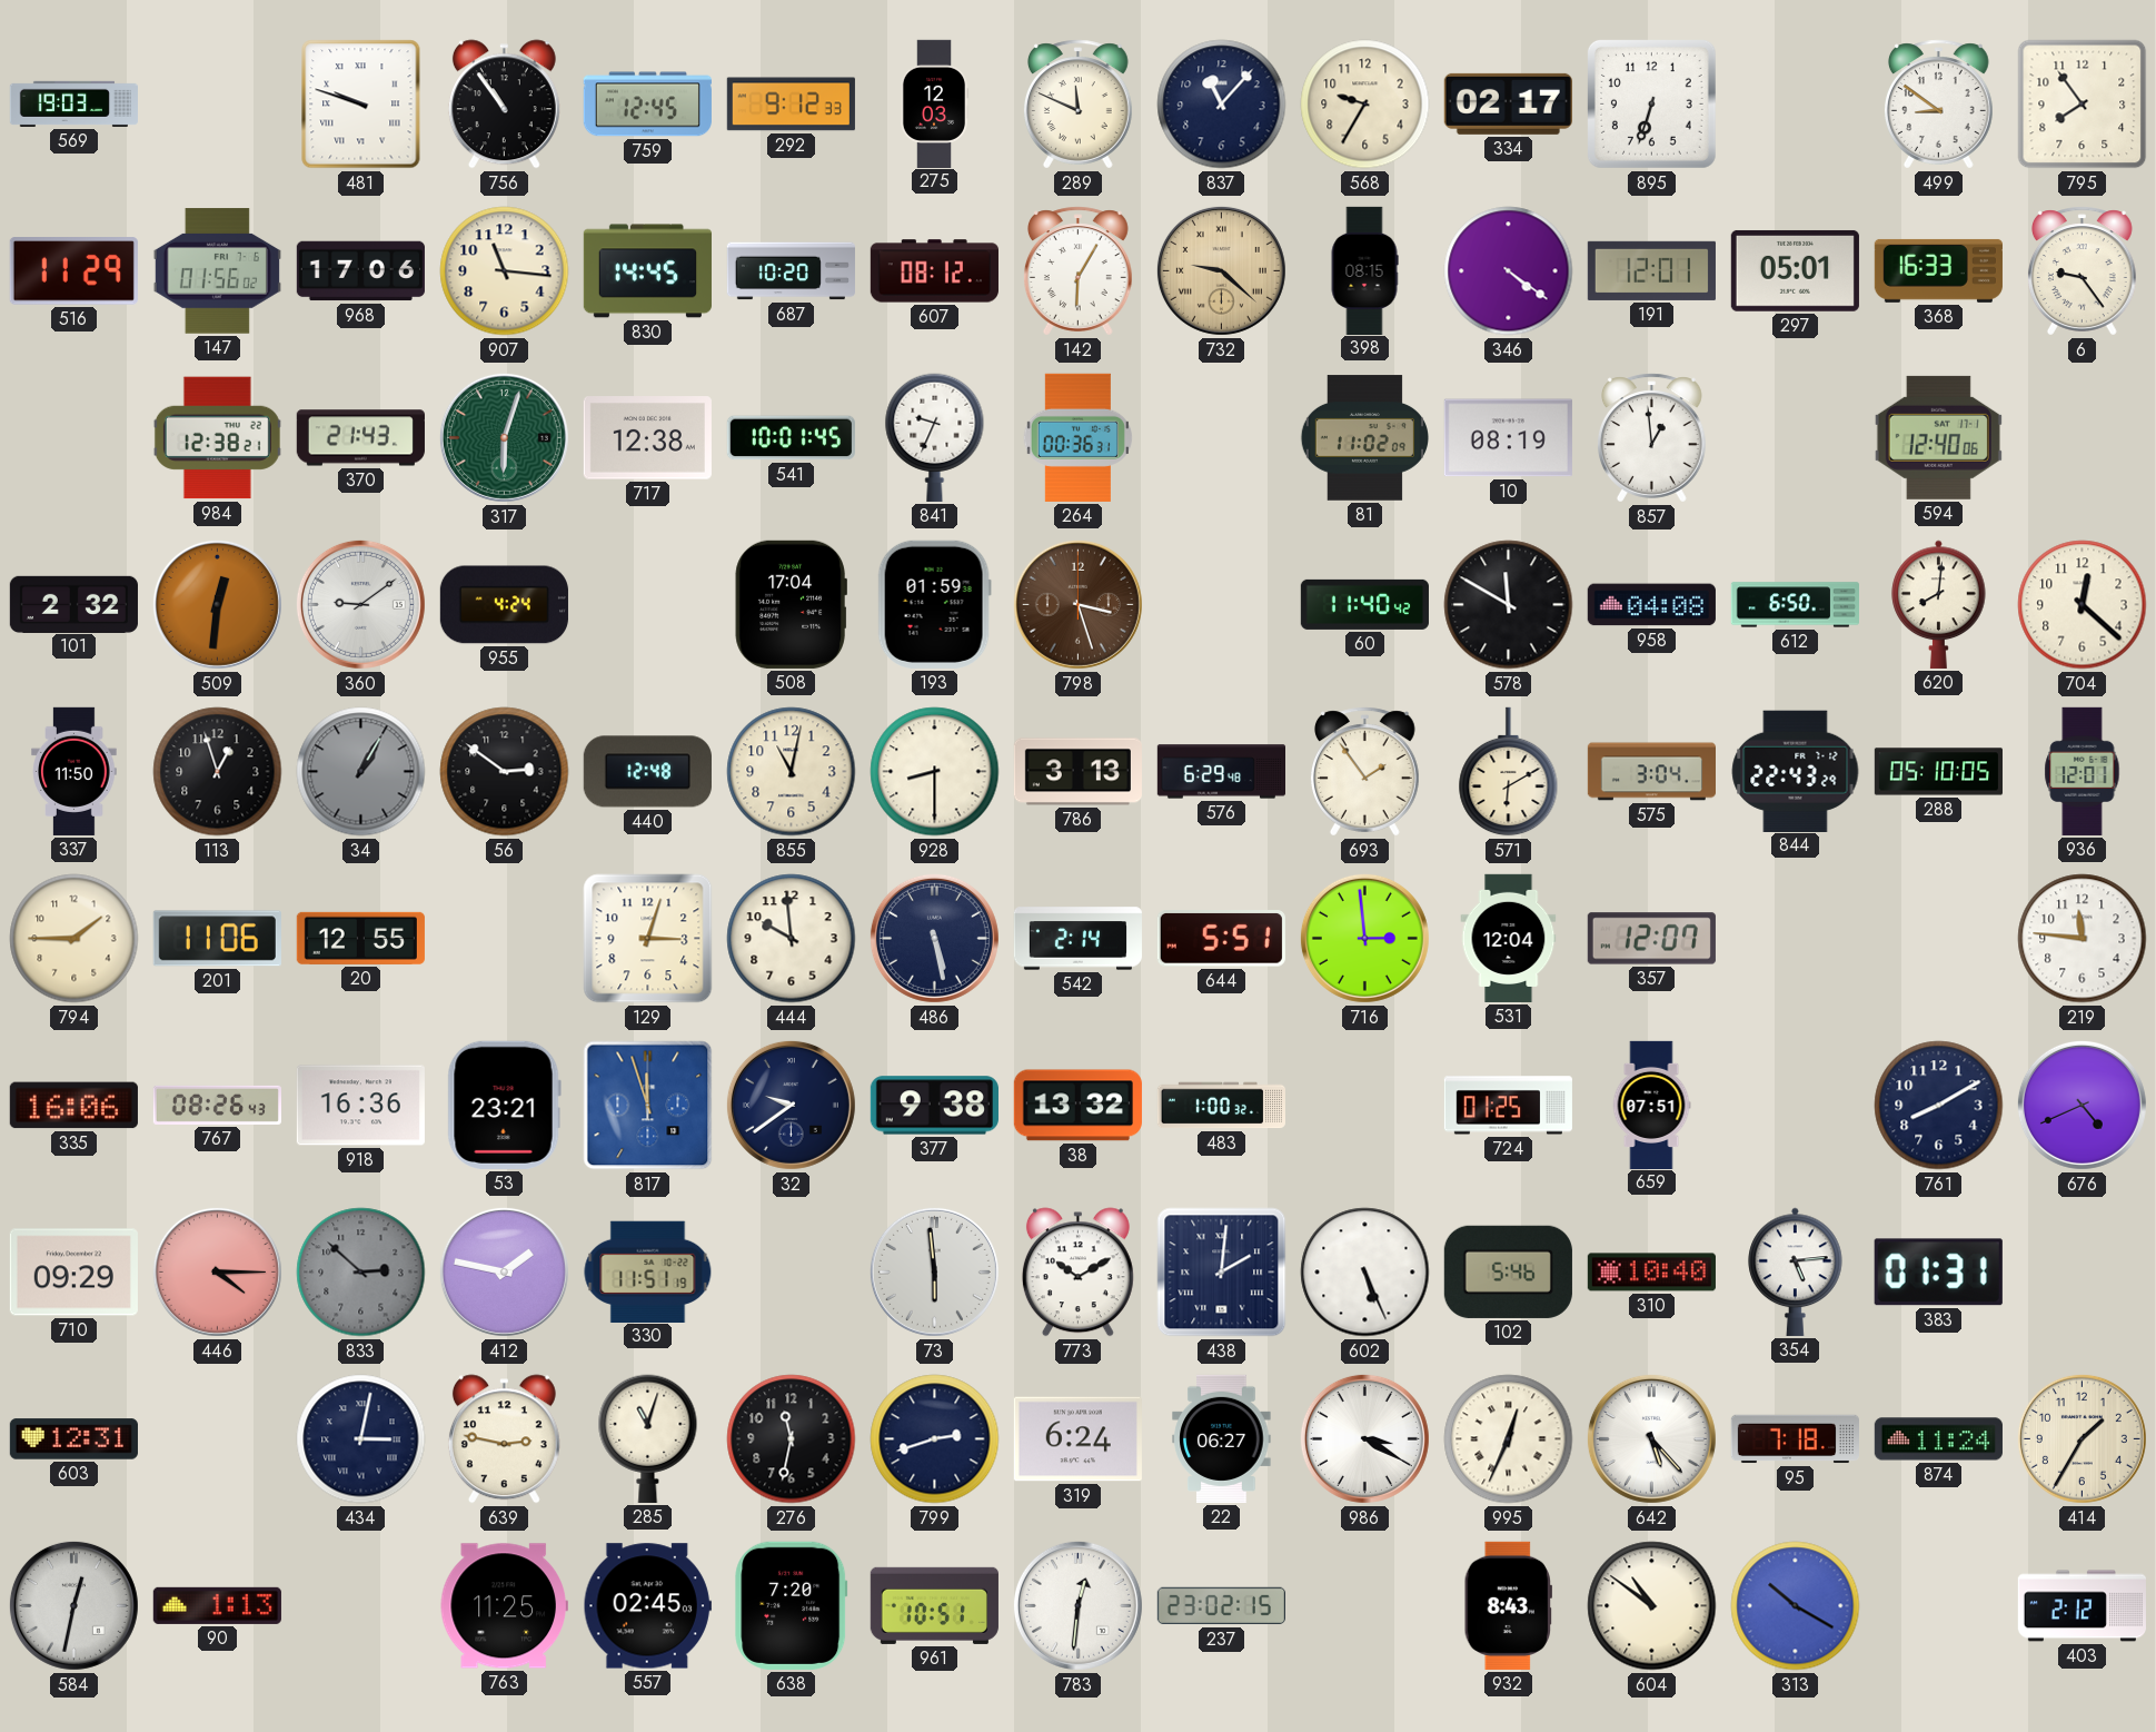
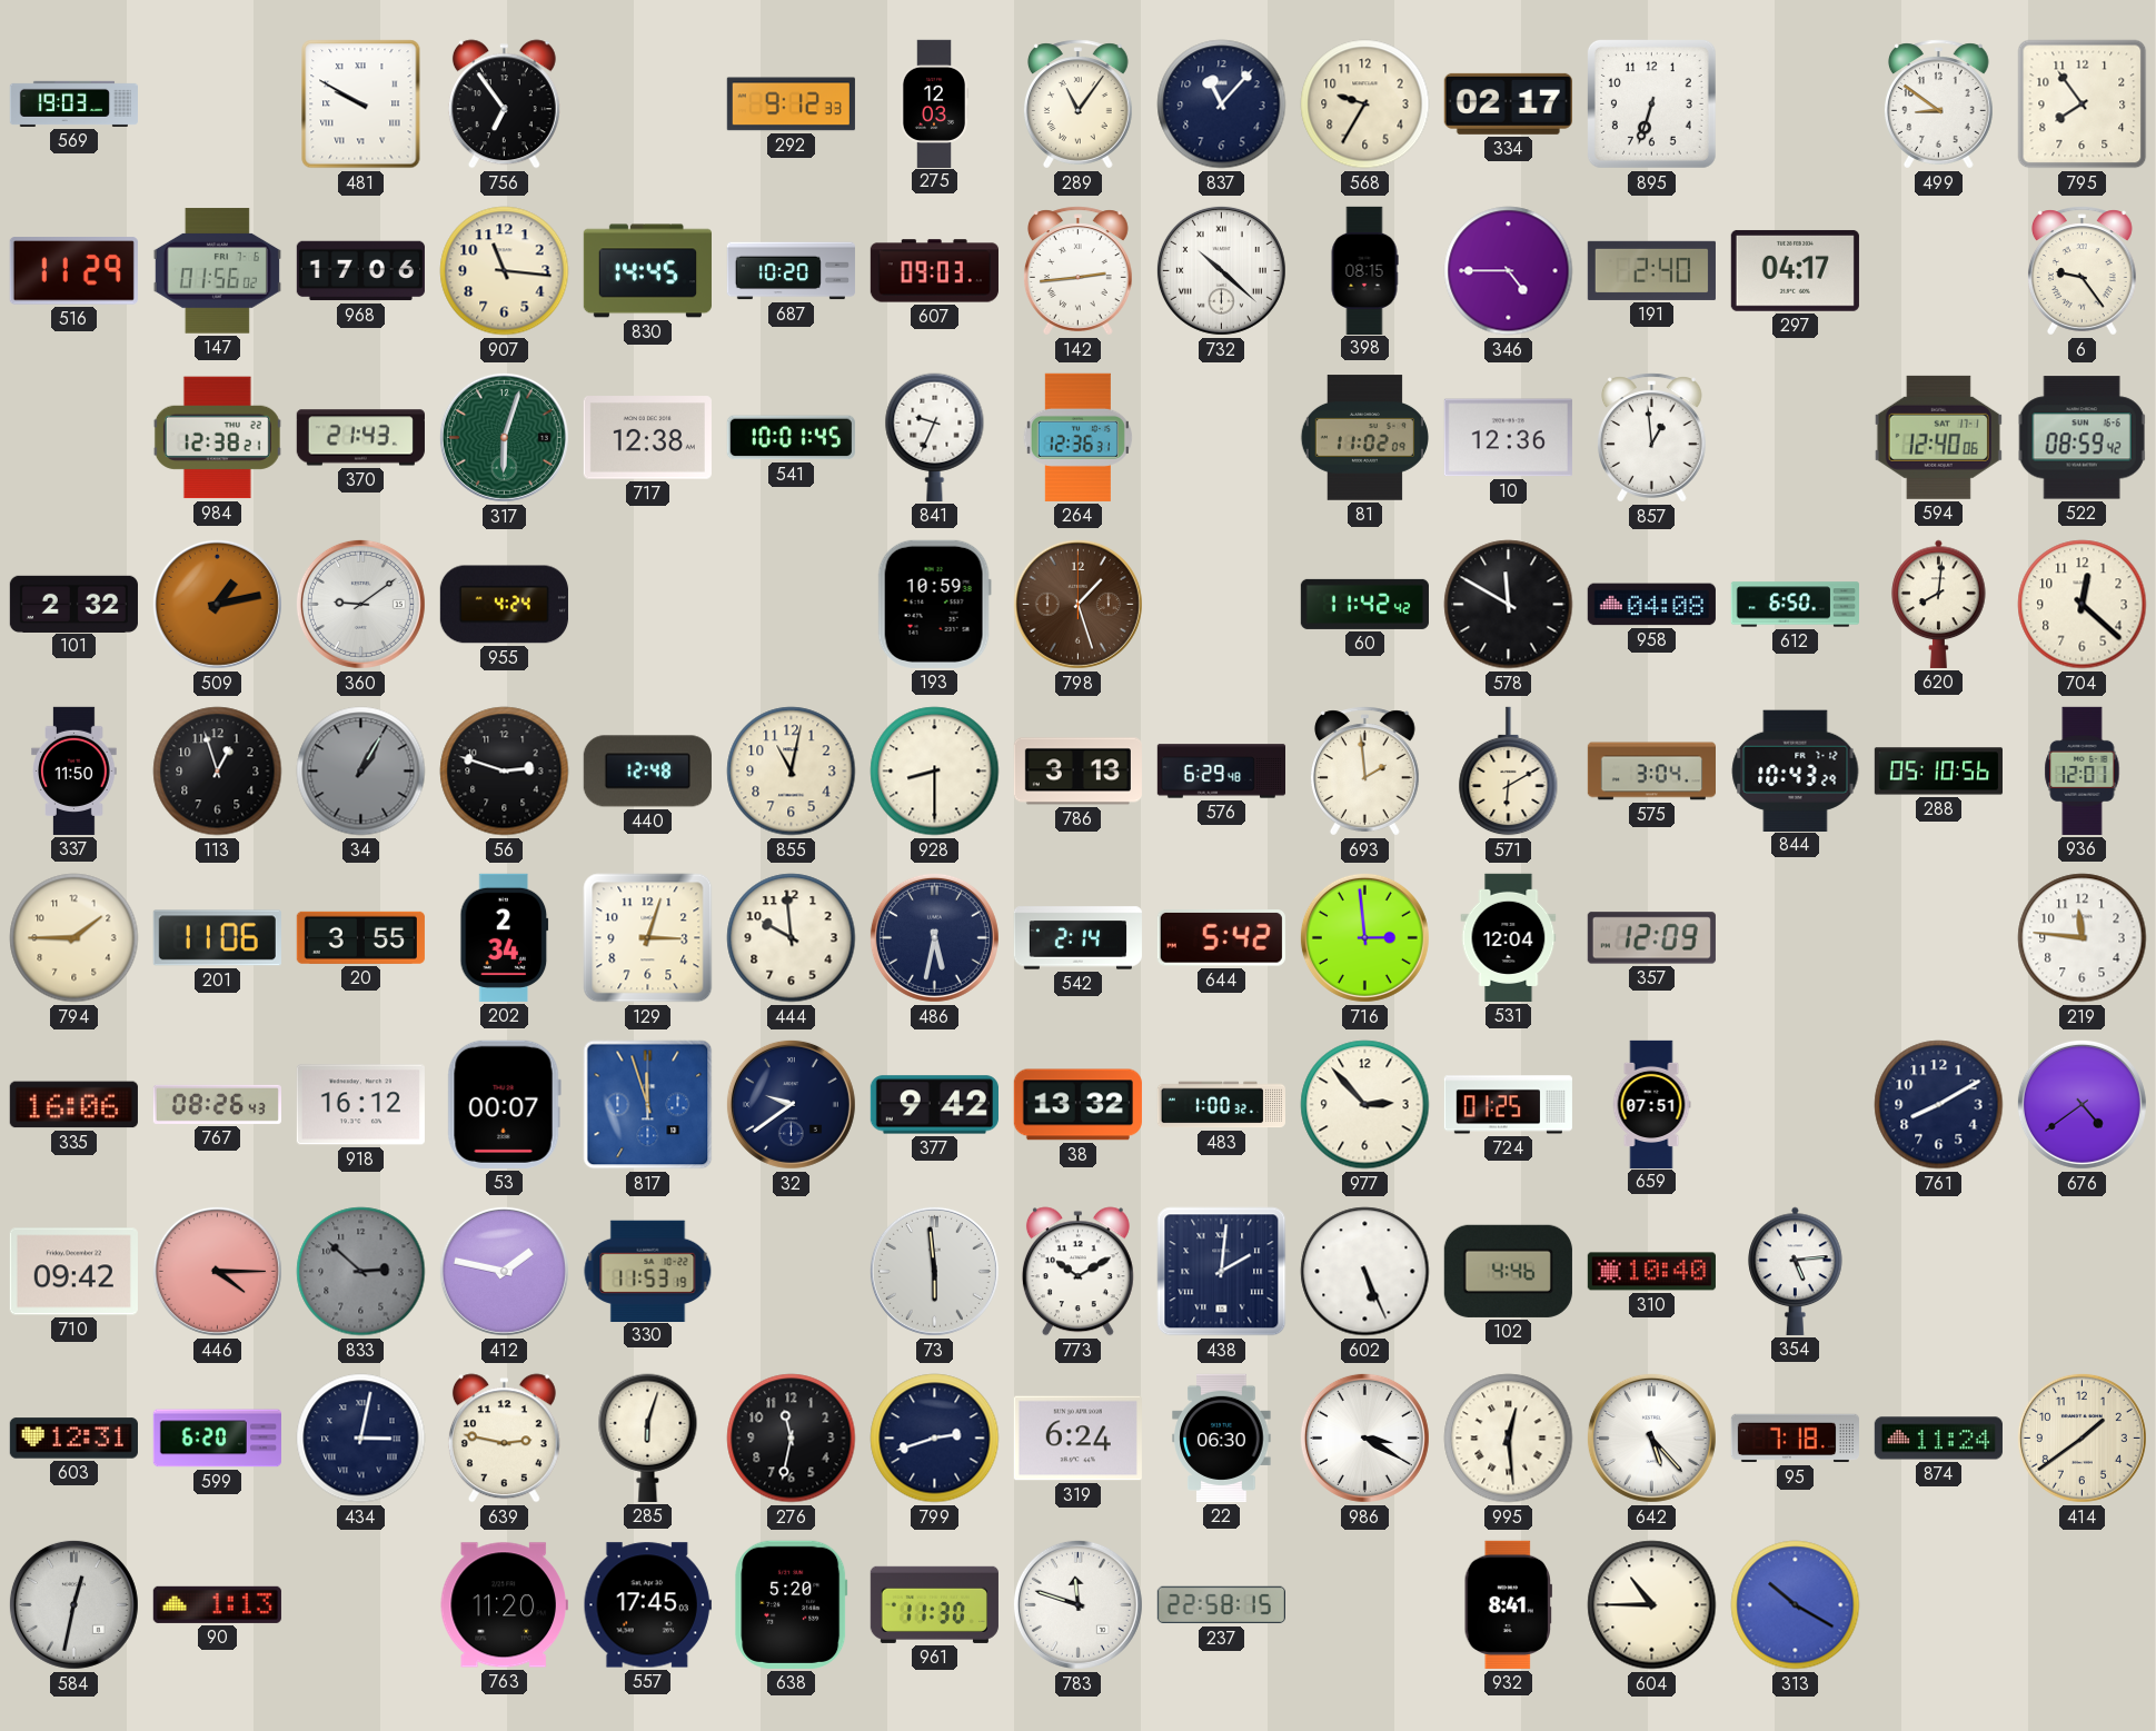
481: 9:48 -> 9:50
756: 10:54 -> 6:54
759: 12:45 -> none
289: 11:49 -> 11:06
607: 08:12 -> 09:03
142: 6:05 -> 2:44
732: 9:22 -> 10:22
732 dial: champagne -> white
346: 4:21 -> 4:45
191: 12:01 -> 2:40
297: 05:01 -> 04:17
368: 16:33 -> none
264: 00:36 -> 12:36
10: 08:19 -> 12:36
522: none -> 08:59
509: 12:31 -> 1:13
508: 17:04 -> none
193: 01:59 -> 10:59
798: 3:27 -> 1:27
60: 11:40 -> 11:42
56: 2:51 -> 2:48
693: 1:54 -> 1:59
844: 22:43 -> 10:43
288: 05:10:05 -> 05:10:56
20: 12:55 -> 3:55
202: none -> 2:34
486: 5:28 -> 5:32
644: 5:51 -> 5:42
357: 12:07 -> 12:09
918: 16:36 -> 16:12
53: 23:21 -> 00:07
377: 9:38 -> 9:42
977: none -> 2:53
676: 4:41 -> 4:39
710: 09:29 -> 09:42
330: 11:51 -> 11:53
102: 5:46 -> 4:46
383: 01:31 -> none
599: none -> 6:20
285: 11:03 -> 6:03
22: 06:27 -> 06:30
995: 12:34 -> 12:29
414: 1:35 -> 1:39
763: 11:25 -> 11:20
557: 02:45 -> 17:45
638: 7:20 -> 5:20
961: 10:51 -> 11:30
783: 12:31 -> 11:48
237: 23:02 -> 22:58
932: 8:43 -> 8:41
604: 10:51 -> 10:45
403: 2:12 -> none
